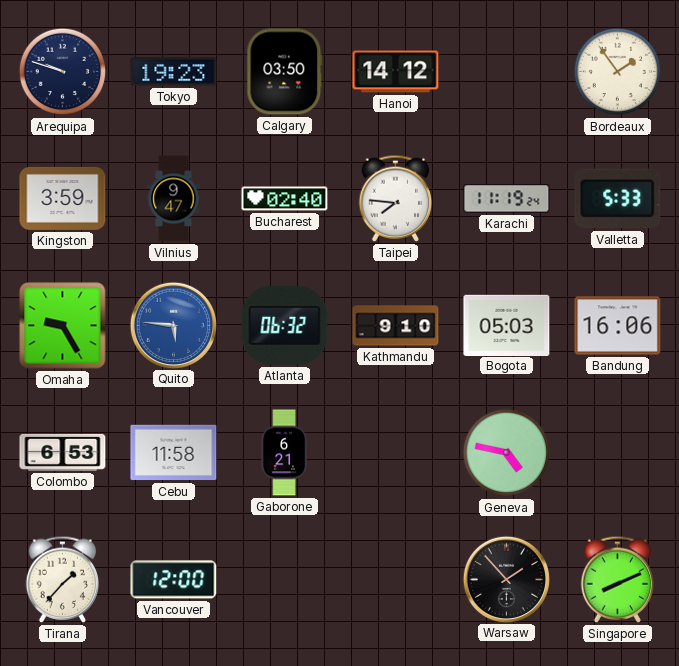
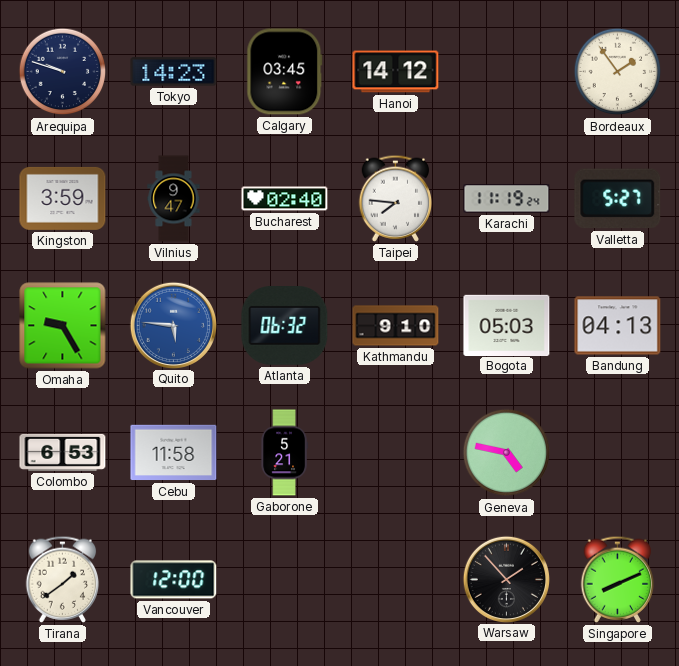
Tokyo: 19:23 -> 14:23
Calgary: 03:50 -> 03:45
Valletta: 5:33 -> 5:27
Bandung: 16:06 -> 04:13
Gaborone: 6:21 -> 5:21
Tirana: 1:37 -> 1:39
